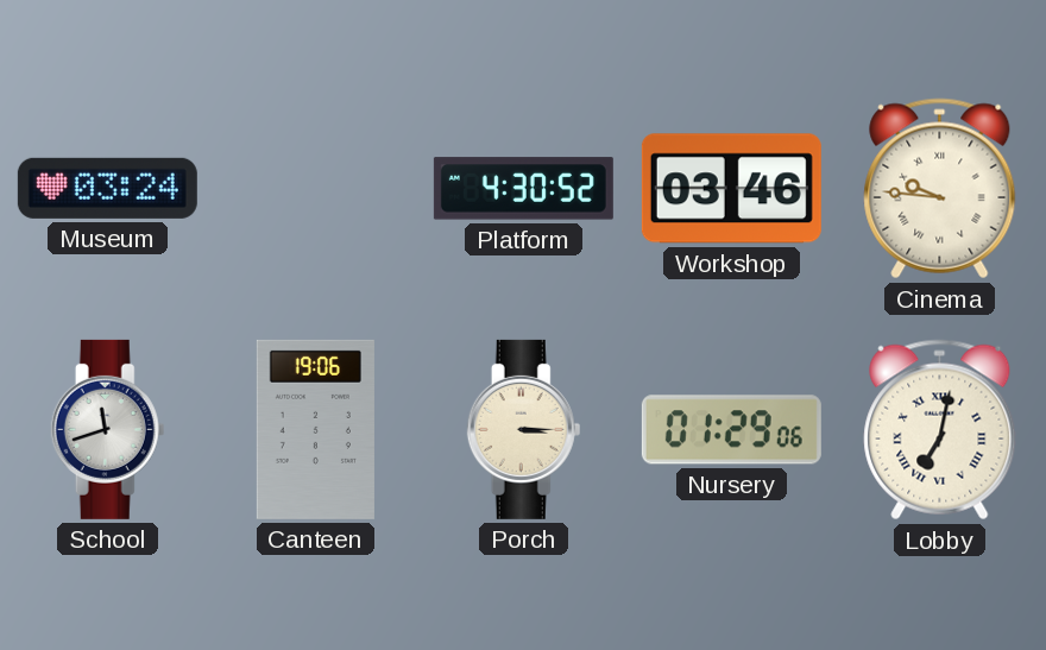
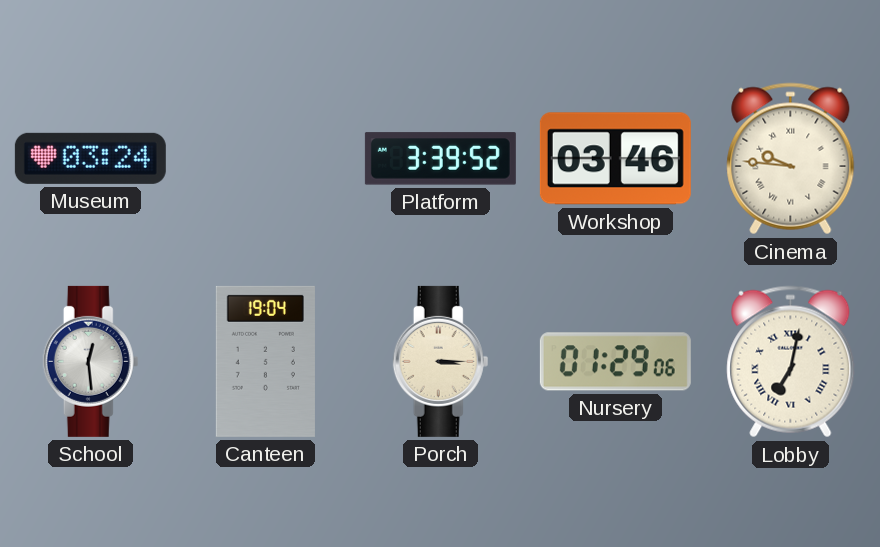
Platform: 4:30 -> 3:39
School: 11:42 -> 12:29
Canteen: 19:06 -> 19:04
